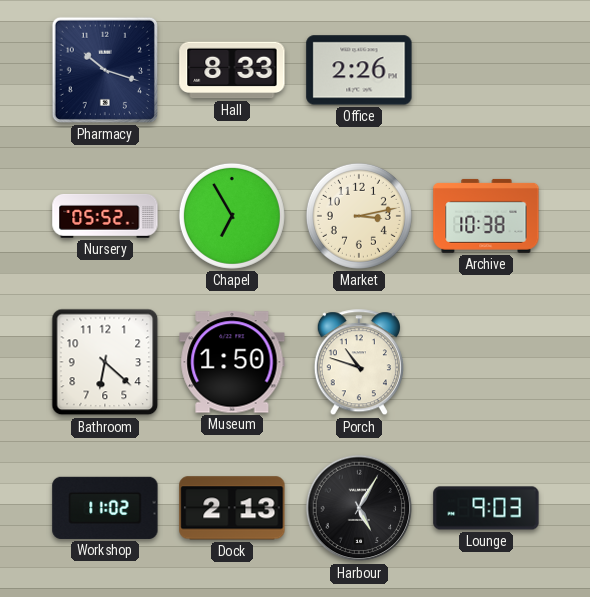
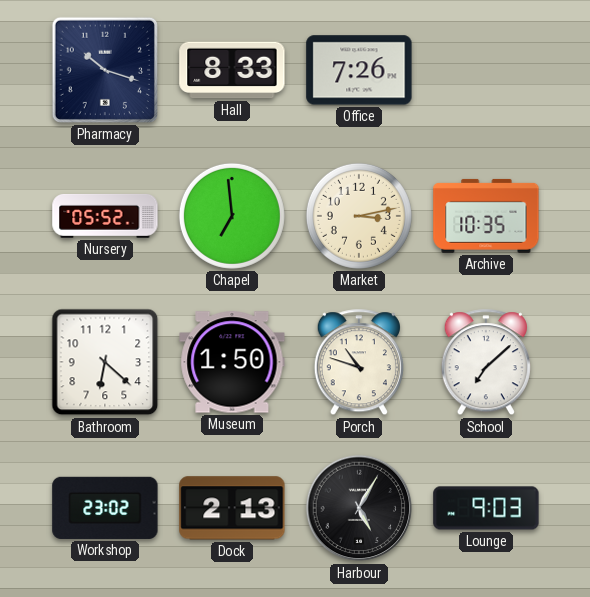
Office: 2:26 -> 7:26
Chapel: 6:55 -> 6:59
Archive: 10:38 -> 10:35
School: none -> 7:08
Workshop: 11:02 -> 23:02
